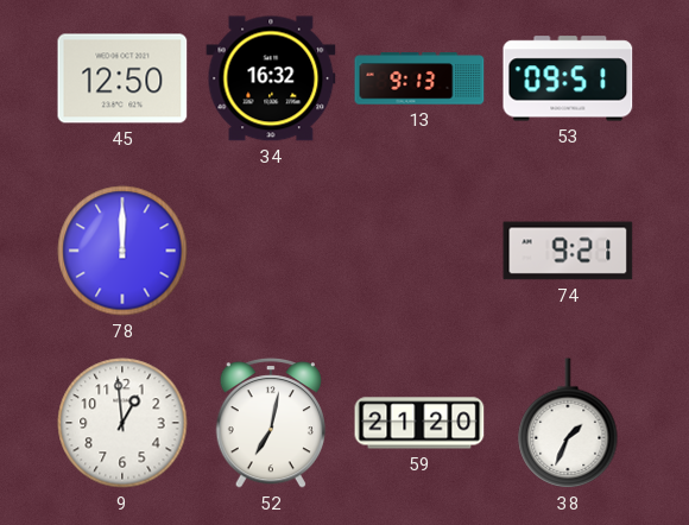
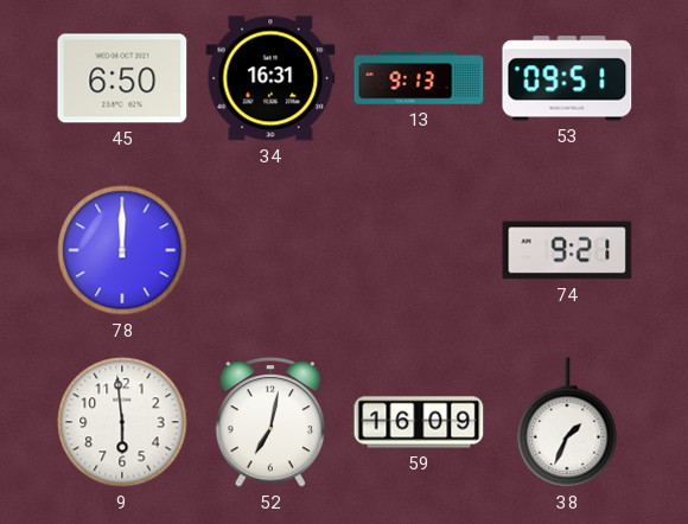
45: 12:50 -> 6:50
34: 16:32 -> 16:31
9: 12:59 -> 5:59
59: 21:20 -> 16:09
